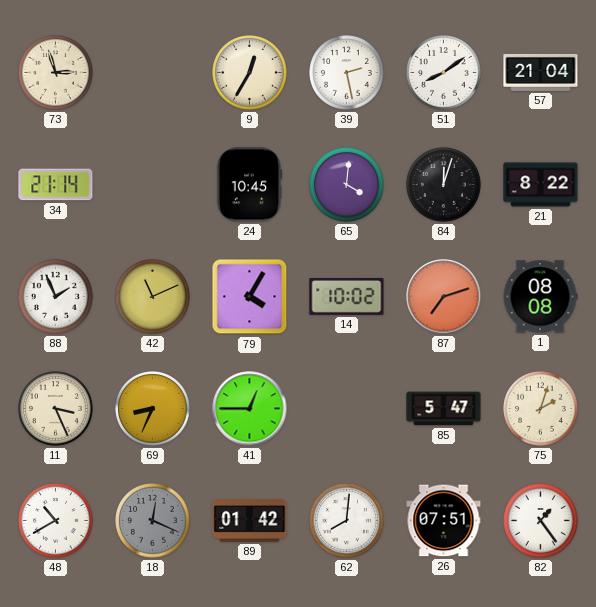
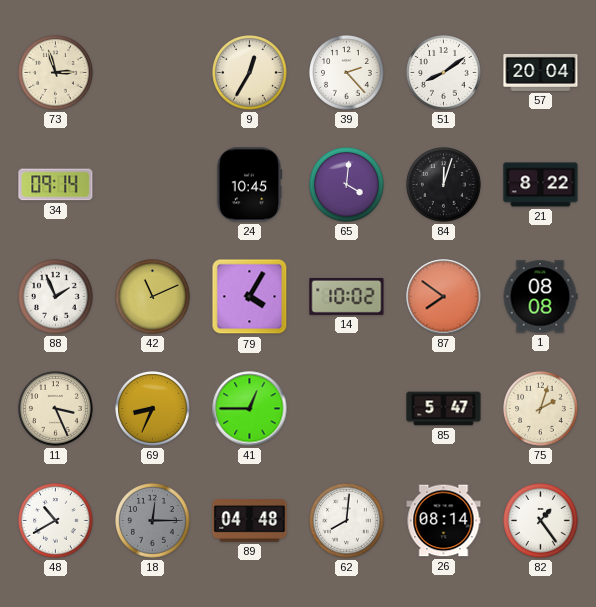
39: 2:28 -> 2:23
57: 21:04 -> 20:04
34: 21:14 -> 09:14
87: 7:12 -> 7:51
18: 12:19 -> 12:15
89: 01:42 -> 04:48
26: 07:51 -> 08:14
